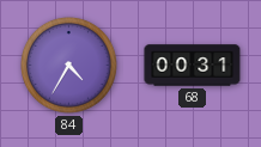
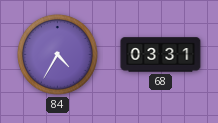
68: 00:31 -> 03:31
